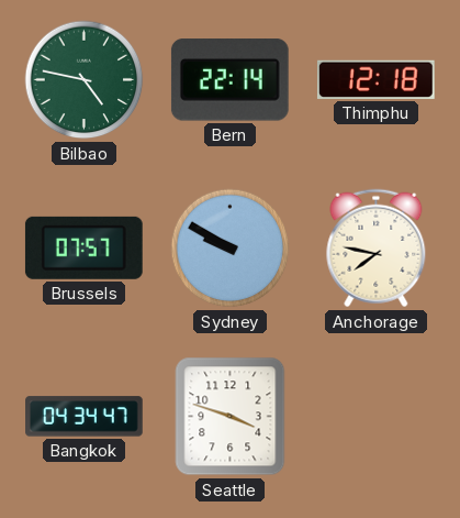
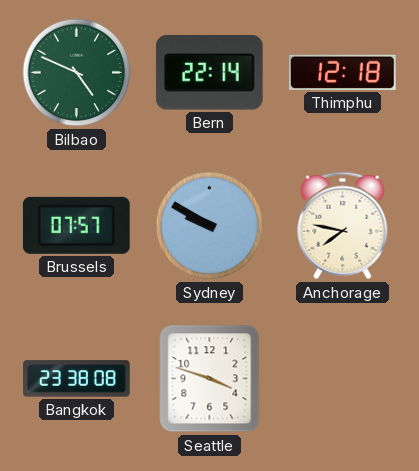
Bilbao: 4:47 -> 4:49
Bangkok: 04:34 -> 23:38
